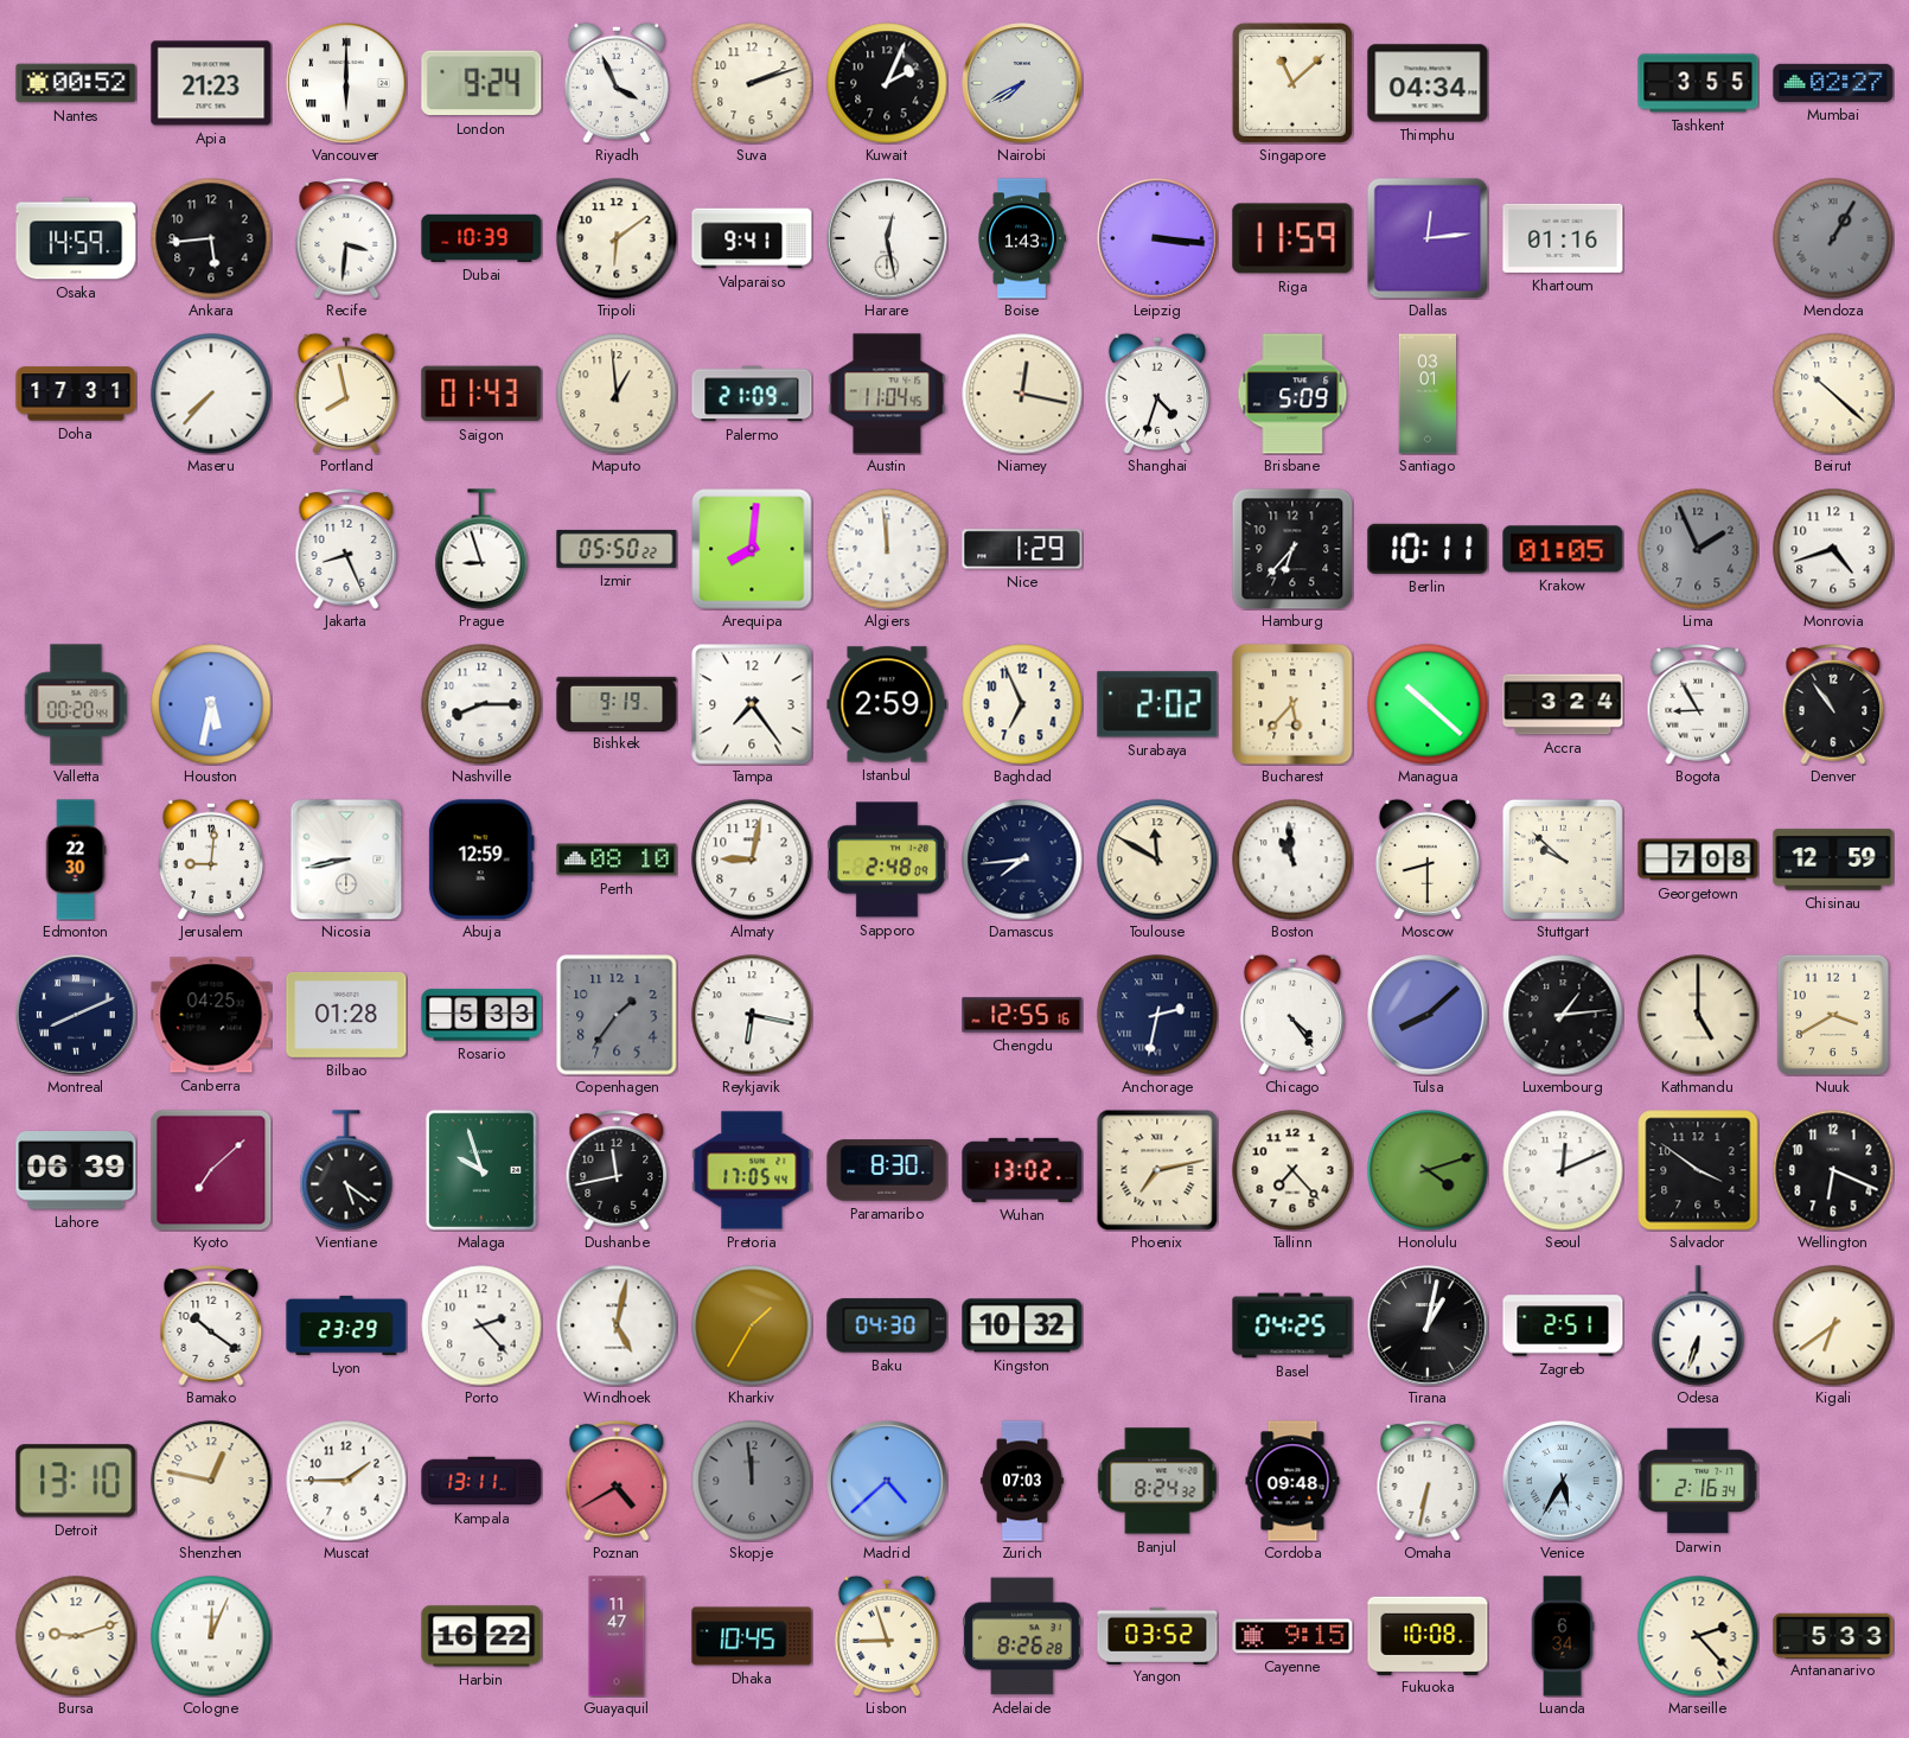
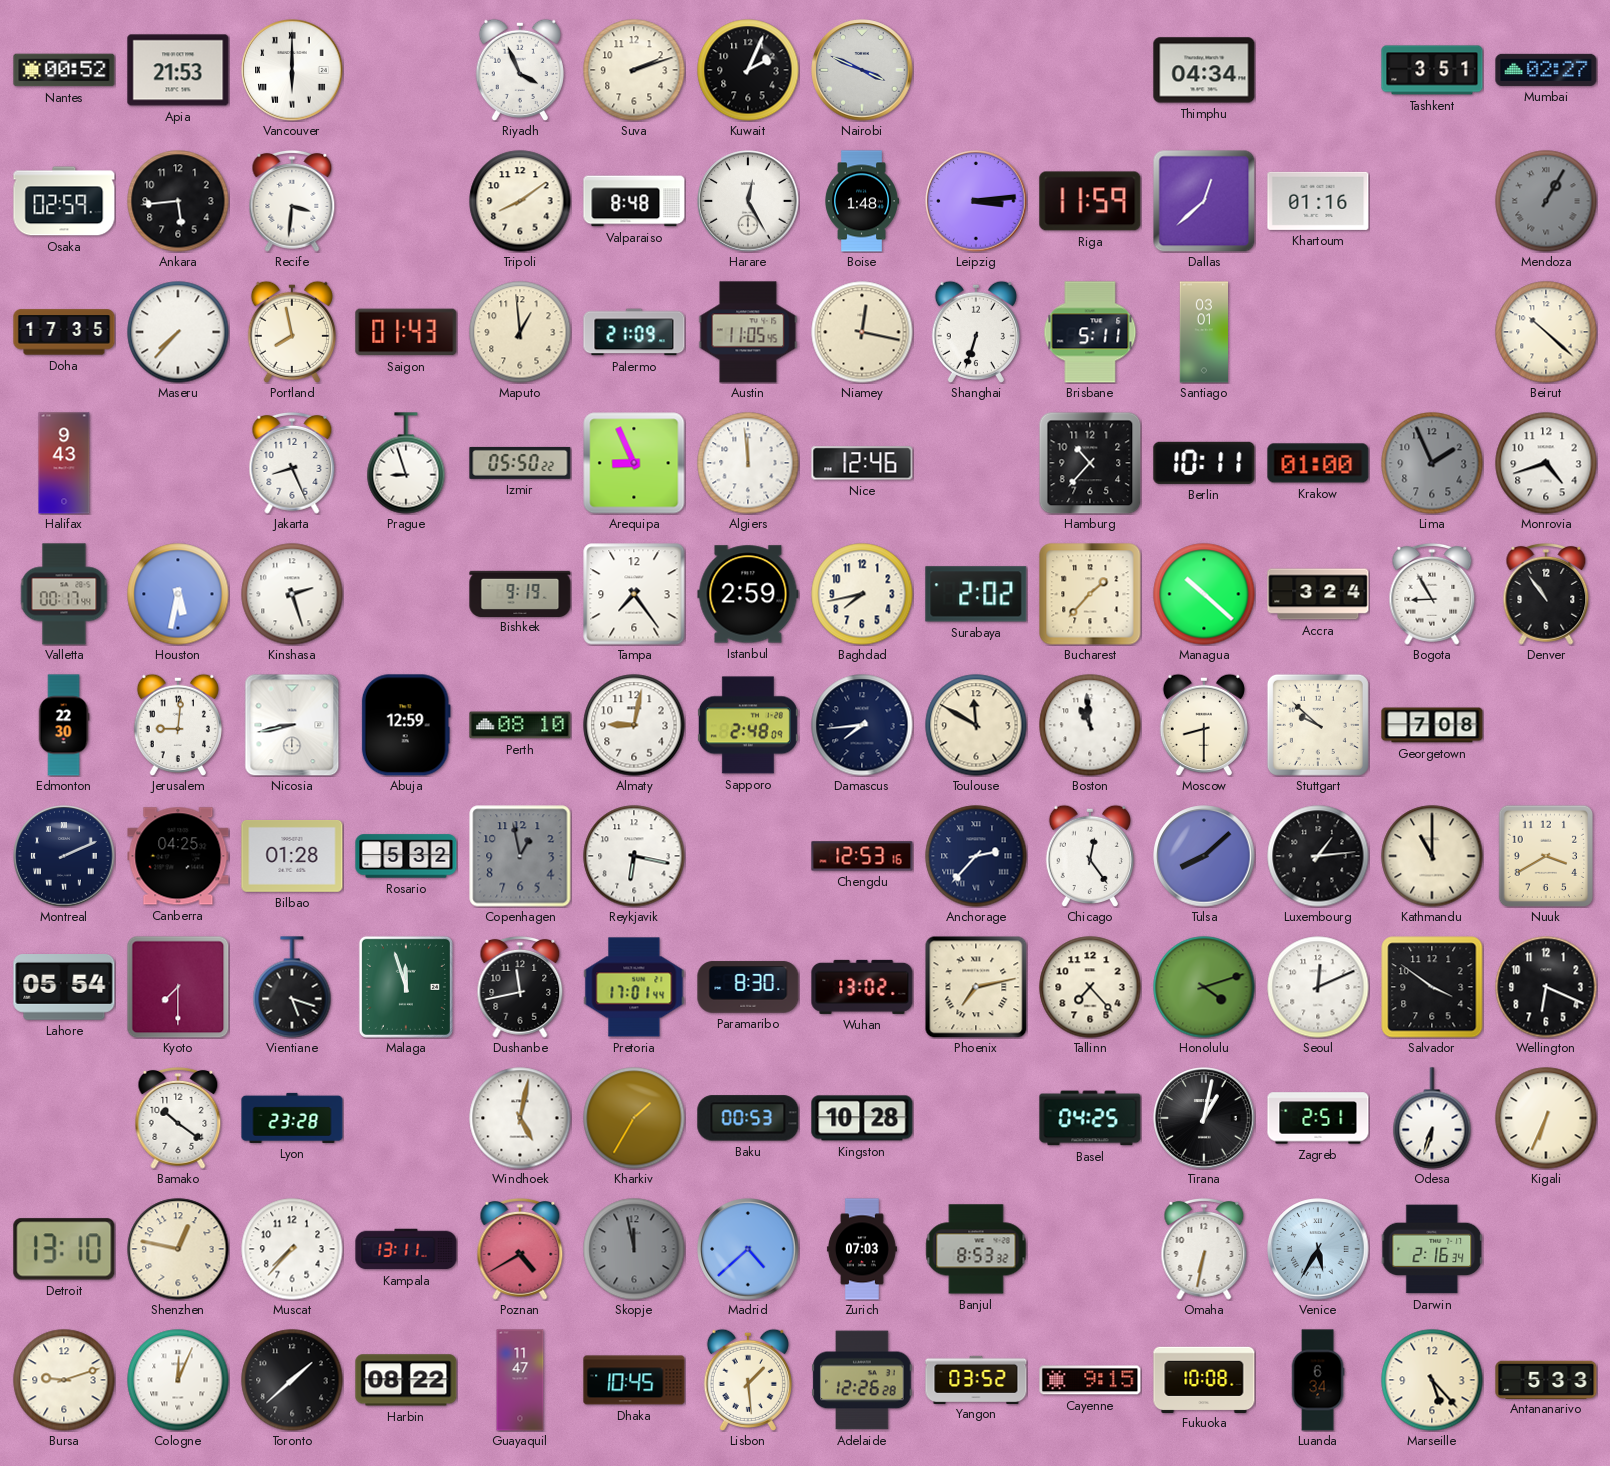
Apia: 21:23 -> 21:53
London: 9:24 -> none
Nairobi: 7:40 -> 3:49
Singapore: 11:08 -> none
Tashkent: 3:55 -> 3:51
Osaka: 14:59 -> 02:59
Dubai: 10:39 -> none
Tripoli: 6:09 -> 8:09
Valparaiso: 9:41 -> 8:48
Harare: 12:28 -> 12:25
Boise: 1:43 -> 1:48
Leipzig: 3:16 -> 3:14
Dallas: 12:14 -> 12:38
Doha: 17:31 -> 17:35
Austin: 11:04 -> 11:05
Shanghai: 4:33 -> 6:33
Brisbane: 5:09 -> 5:11
Halifax: none -> 9:43
Arequipa: 8:01 -> 8:56
Nice: 1:29 -> 12:46
Hamburg: 6:37 -> 10:37
Krakow: 01:05 -> 01:00
Valletta: 00:20 -> 00:17
Kinshasa: none -> 2:27
Nashville: 8:15 -> none
Baghdad: 6:56 -> 7:43
Bucharest: 5:37 -> 1:37
Chisinau: 12:59 -> none
Montreal: 8:11 -> 2:11
Rosario: 5:33 -> 5:32
Copenhagen: 1:36 -> 12:58
Chengdu: 12:55 -> 12:53
Anchorage: 2:32 -> 2:37
Chicago: 4:24 -> 12:24
Kathmandu: 5:00 -> 11:00
Lahore: 06:39 -> 05:54
Kyoto: 7:08 -> 7:30
Vientiane: 5:21 -> 5:18
Malaga: 9:57 -> 11:57
Pretoria: 17:05 -> 17:01
Lyon: 23:29 -> 23:28
Porto: 2:23 -> none
Baku: 04:30 -> 00:53
Kingston: 10:32 -> 10:28
Kigali: 6:39 -> 6:34
Muscat: 1:45 -> 7:37
Skopje: 11:59 -> 11:58
Banjul: 8:24 -> 8:53
Cordoba: 09:48 -> none
Toronto: none -> 1:38
Harbin: 16:22 -> 08:22
Lisbon: 8:57 -> 1:29
Adelaide: 8:26 -> 12:26
Marseille: 2:23 -> 5:23
